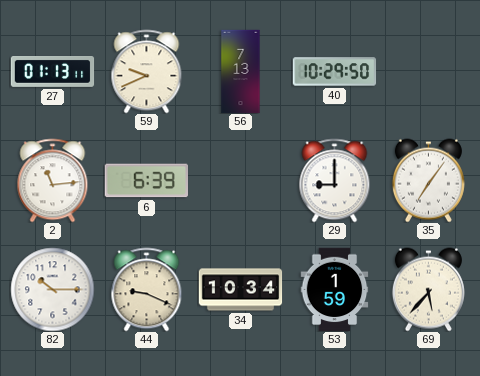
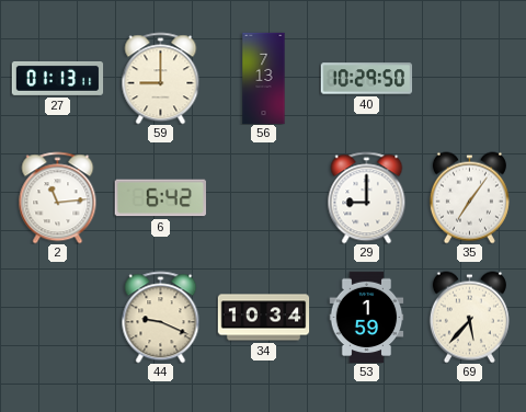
59: 9:41 -> 9:00
6: 6:39 -> 6:42
82: 10:15 -> none
